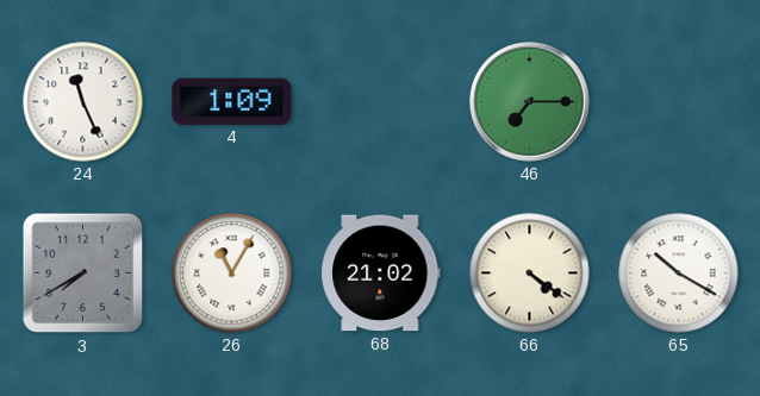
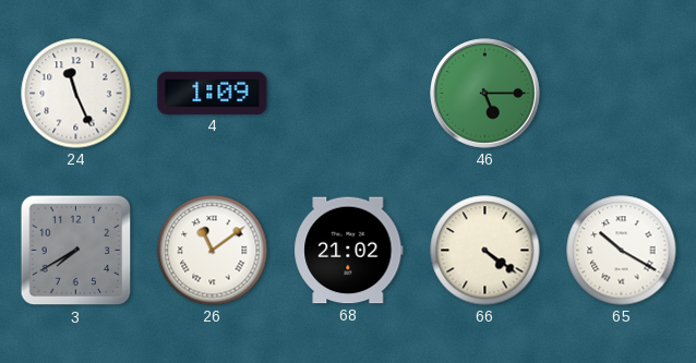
46: 7:15 -> 5:15
26: 11:05 -> 11:09
